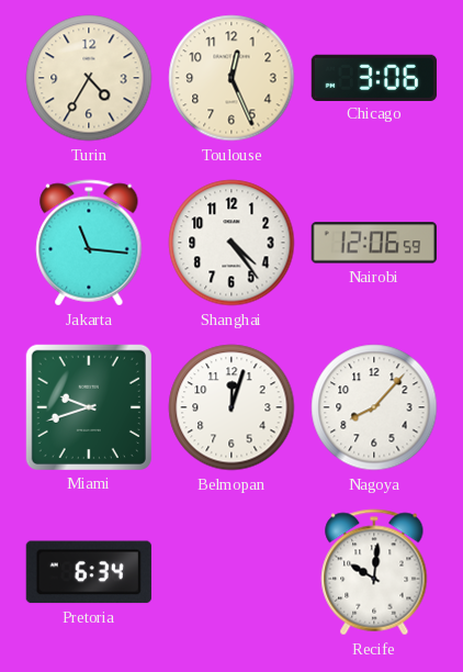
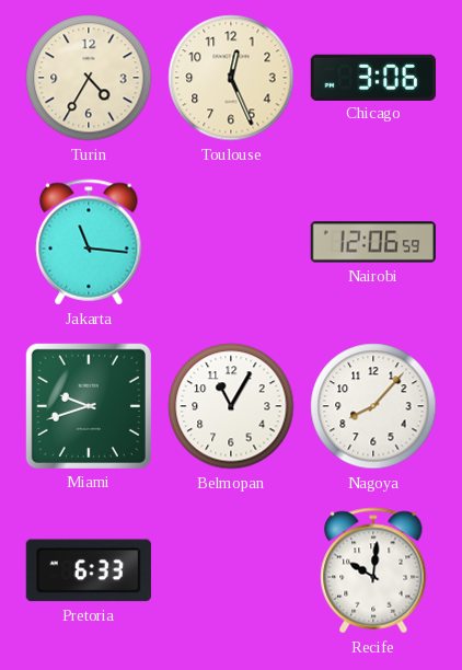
Shanghai: 4:24 -> none
Belmopan: 12:03 -> 11:05
Pretoria: 6:34 -> 6:33
